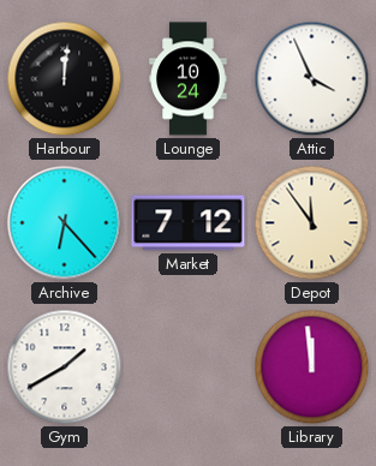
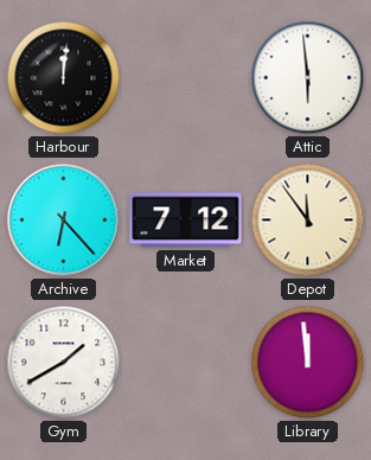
Lounge: 10:24 -> none
Attic: 3:56 -> 5:59
